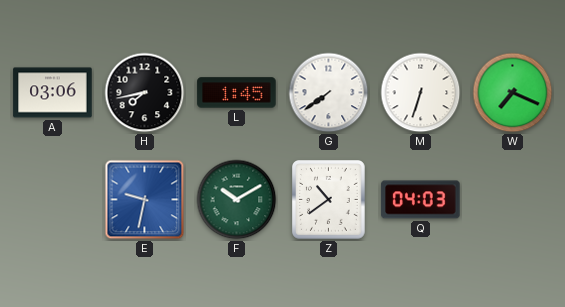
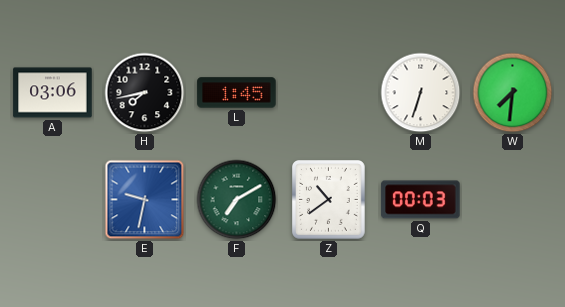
G: 7:39 -> none
W: 7:19 -> 7:31
F: 10:10 -> 7:10
Q: 04:03 -> 00:03
